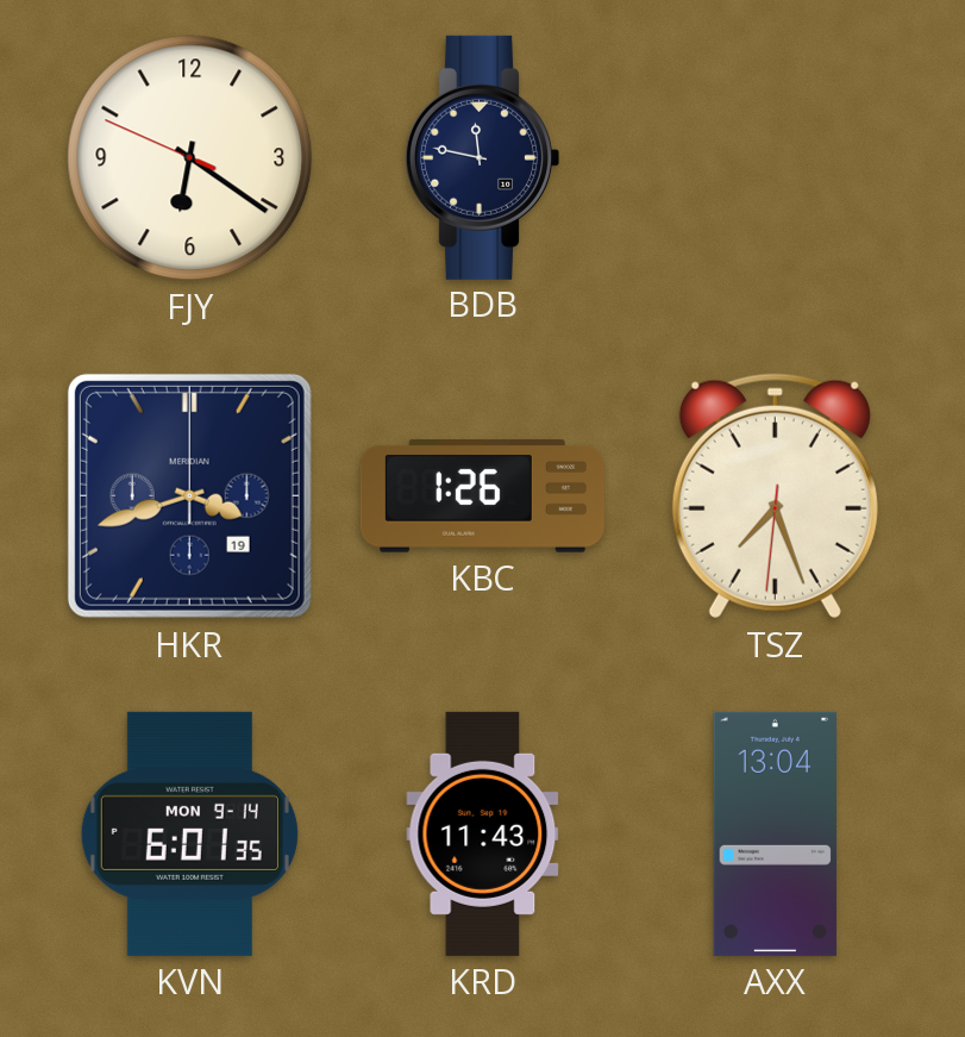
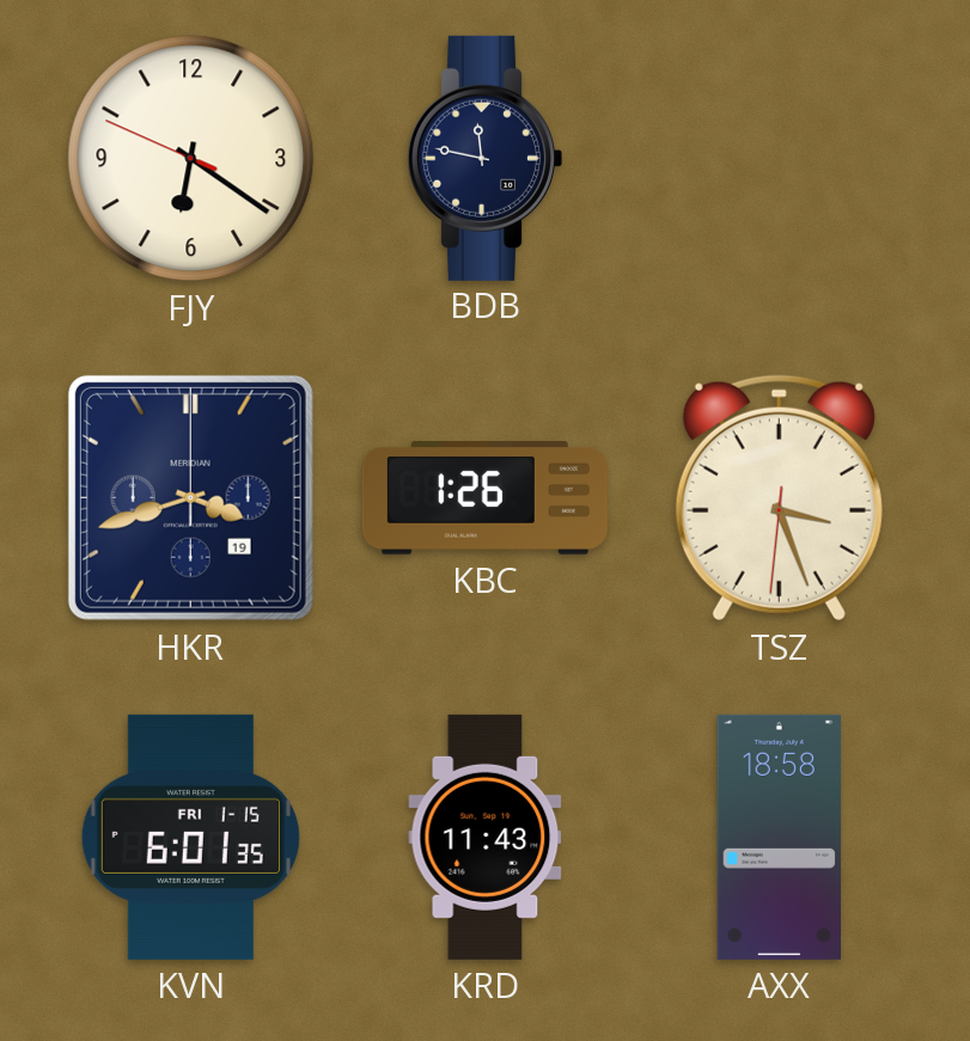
TSZ: 7:26 -> 3:26
KVN date: MON 9-14 -> FRI 1-15
AXX: 13:04 -> 18:58
